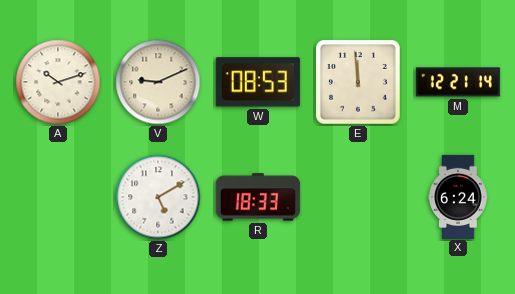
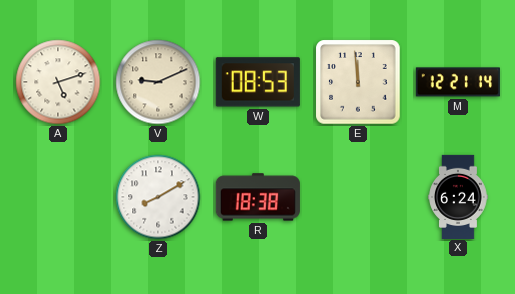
A: 10:12 -> 5:12
Z: 5:10 -> 8:10
R: 18:33 -> 18:38
